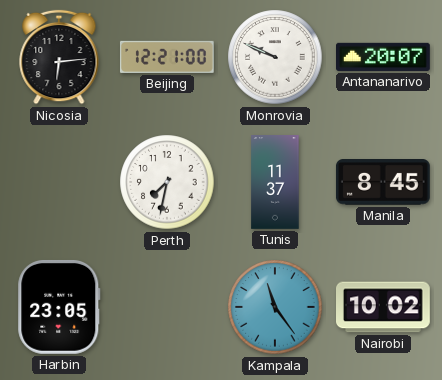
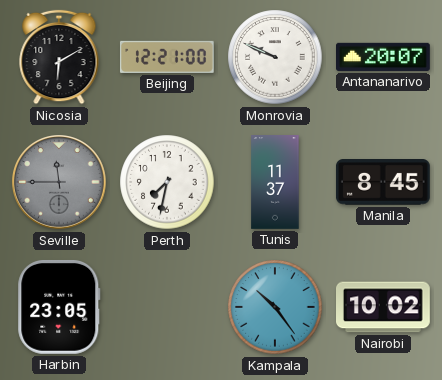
Nicosia: 6:14 -> 6:10
Seville: none -> 11:45
Kampala: 11:24 -> 10:24
